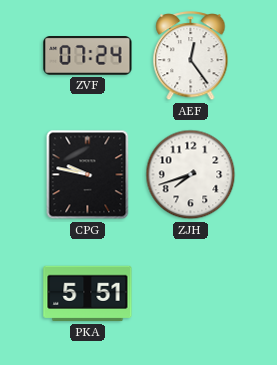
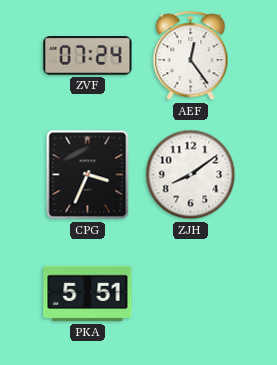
CPG: 9:47 -> 3:34
ZJH: 7:42 -> 8:09
